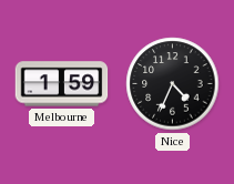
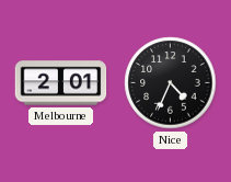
Melbourne: 1:59 -> 2:01
